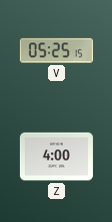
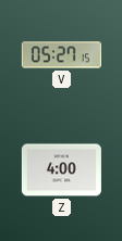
V: 05:25 -> 05:27
